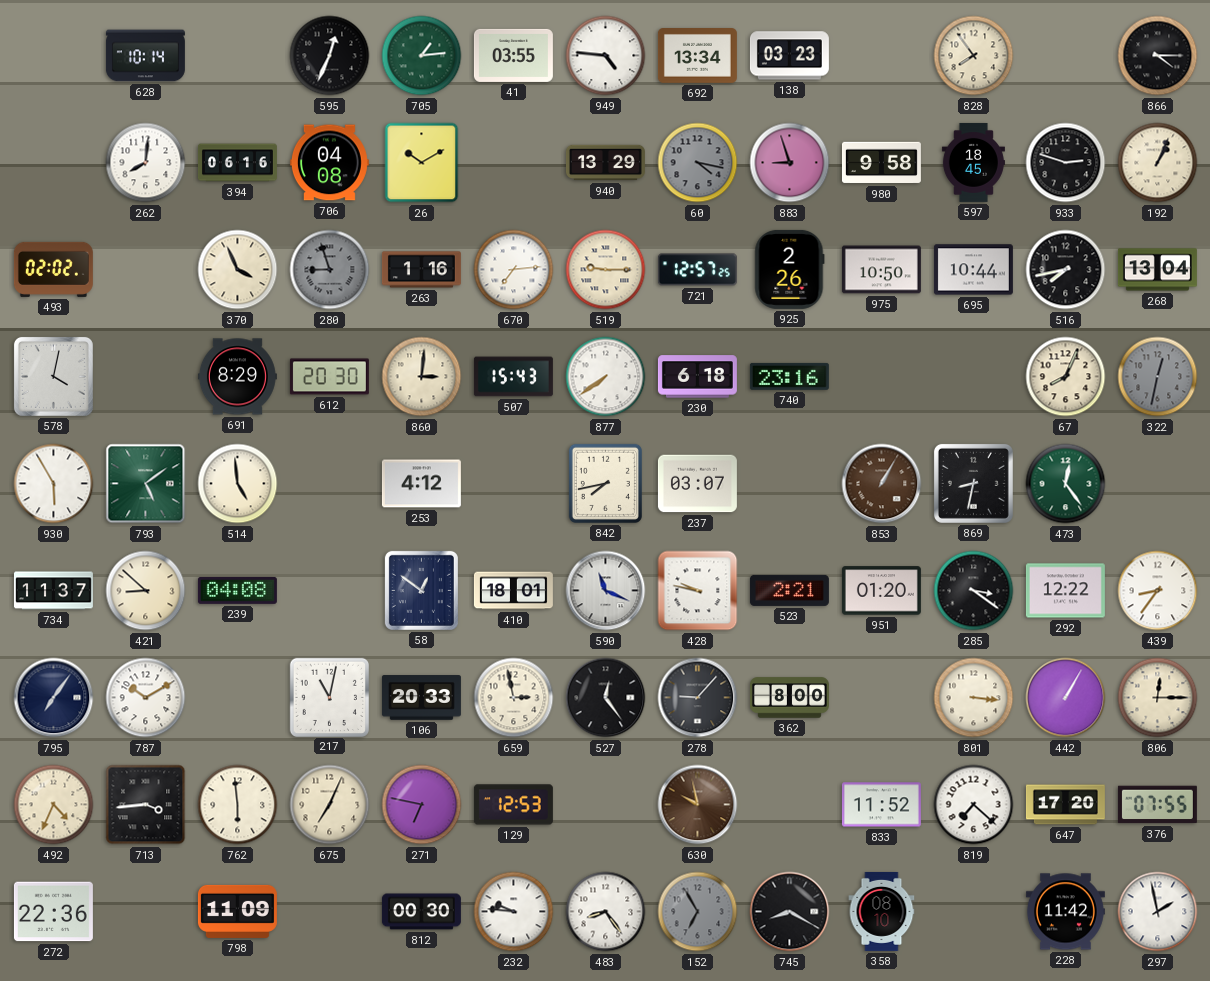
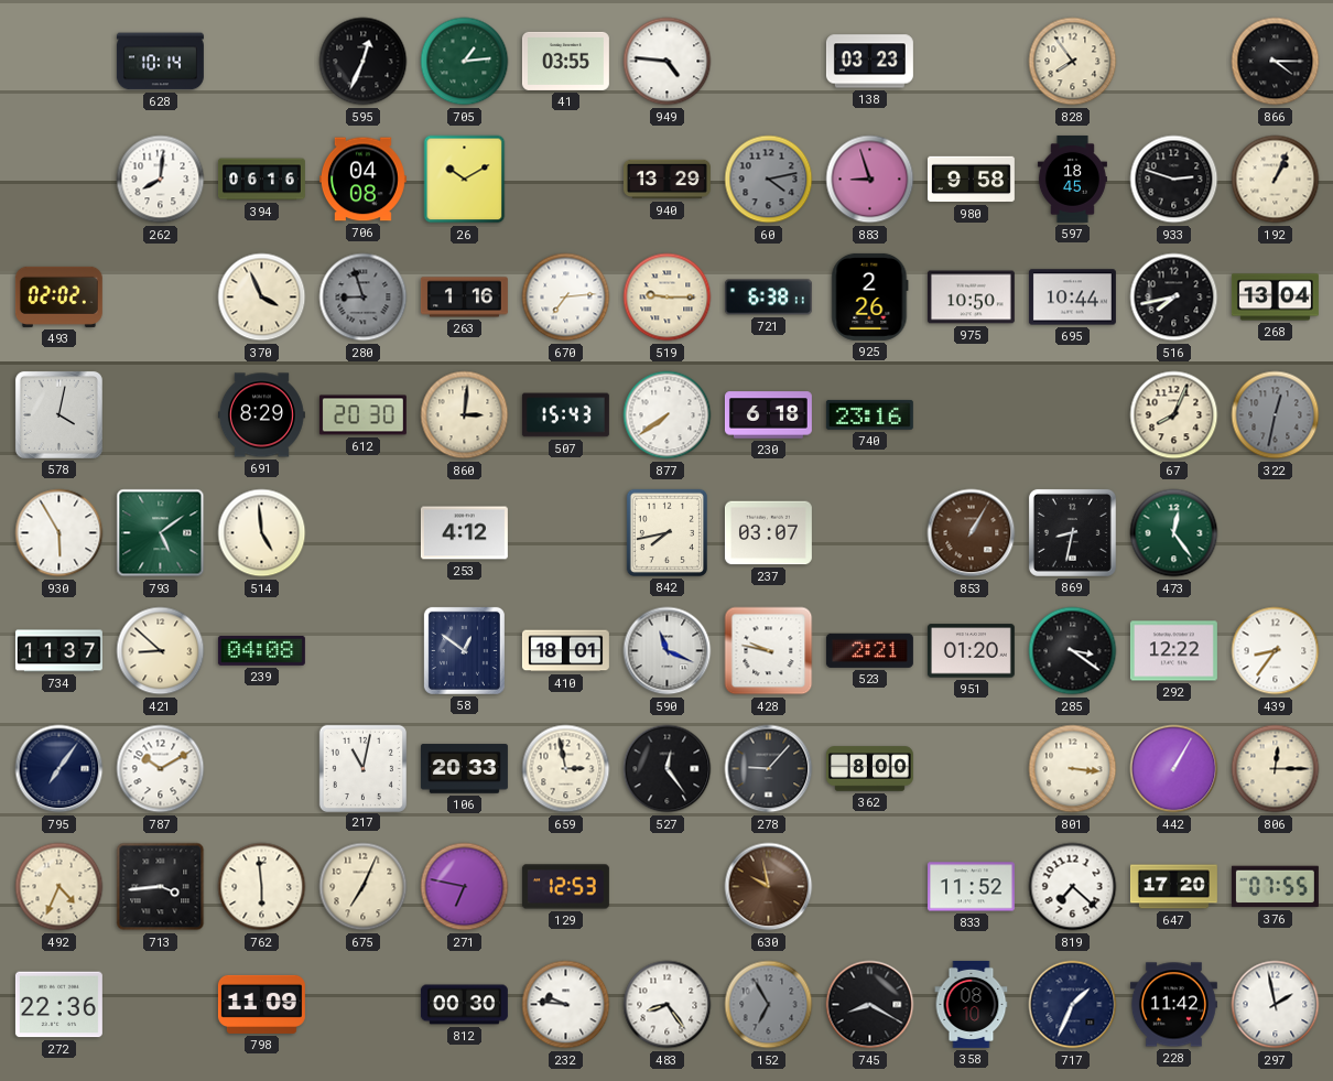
692: 13:34 -> none
60: 4:17 -> 4:13
721: 12:57 -> 6:38
717: none -> 1:34
